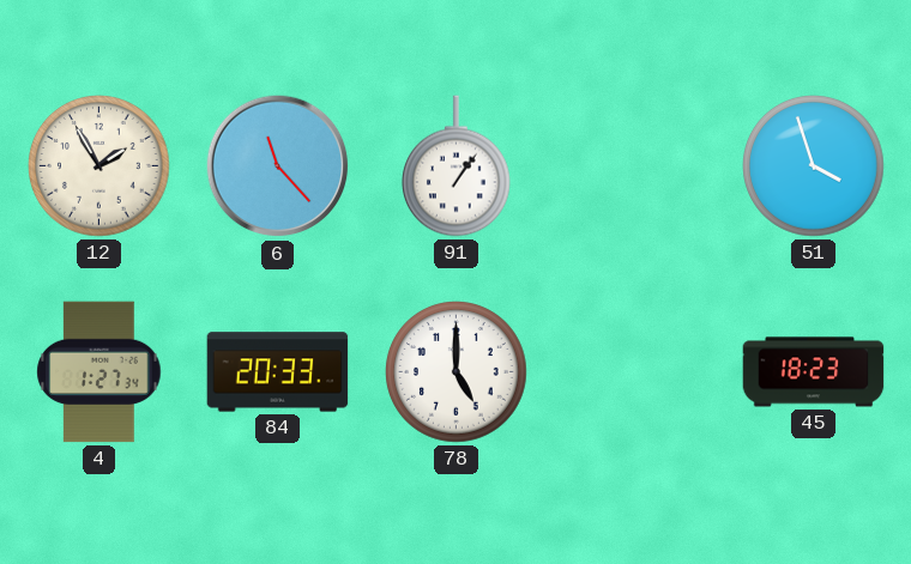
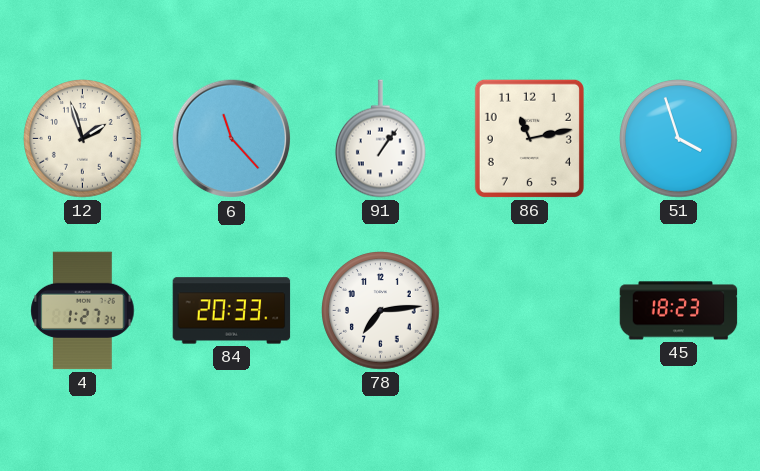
12: 1:55 -> 1:57
86: none -> 11:13
78: 5:00 -> 7:14
